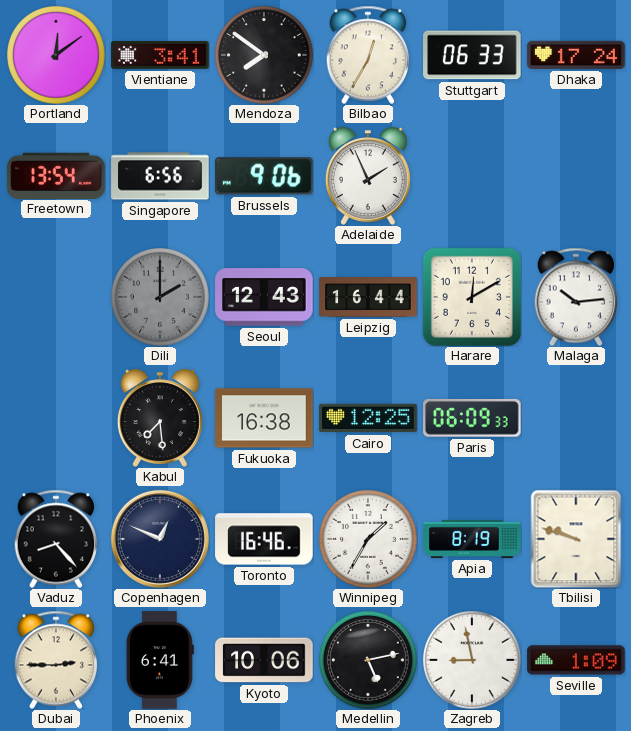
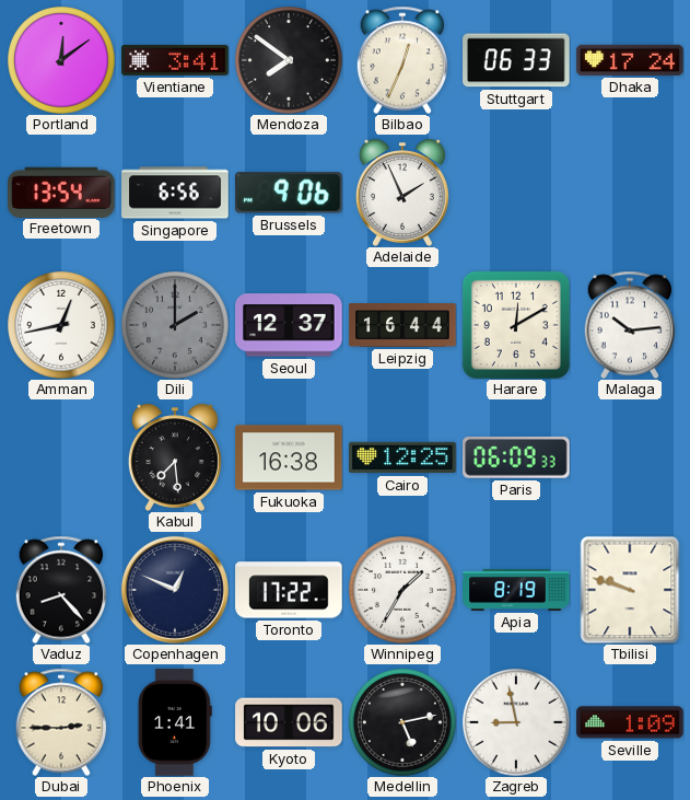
Bilbao: 12:35 -> 12:34
Amman: none -> 12:43
Seoul: 12:43 -> 12:37
Toronto: 16:46 -> 17:22
Phoenix: 6:41 -> 1:41
